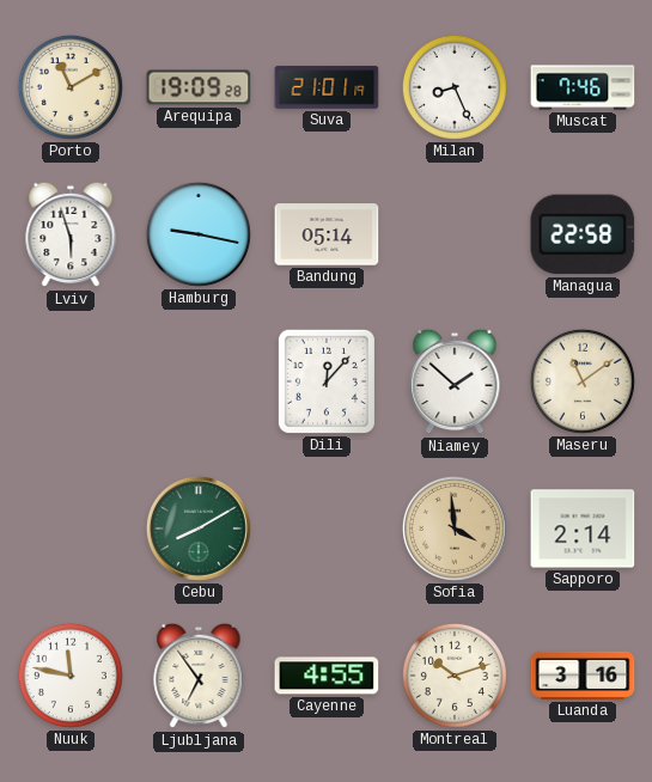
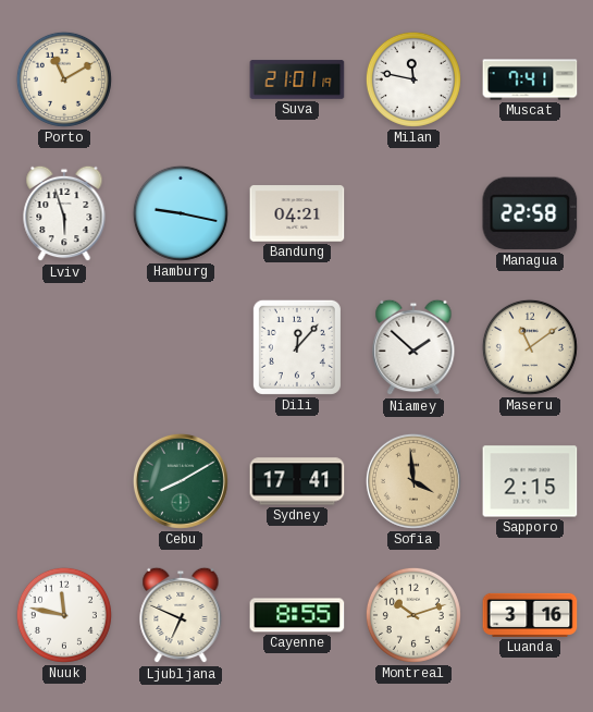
Arequipa: 19:09 -> none
Milan: 8:26 -> 11:47
Muscat: 7:46 -> 7:41
Bandung: 05:14 -> 04:21
Sydney: none -> 17:41
Sapporo: 2:14 -> 2:15
Ljubljana: 6:54 -> 6:49
Cayenne: 4:55 -> 8:55
